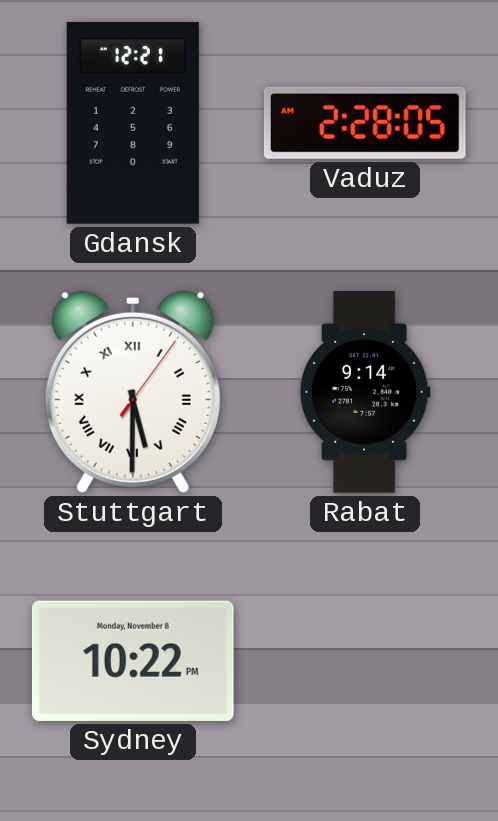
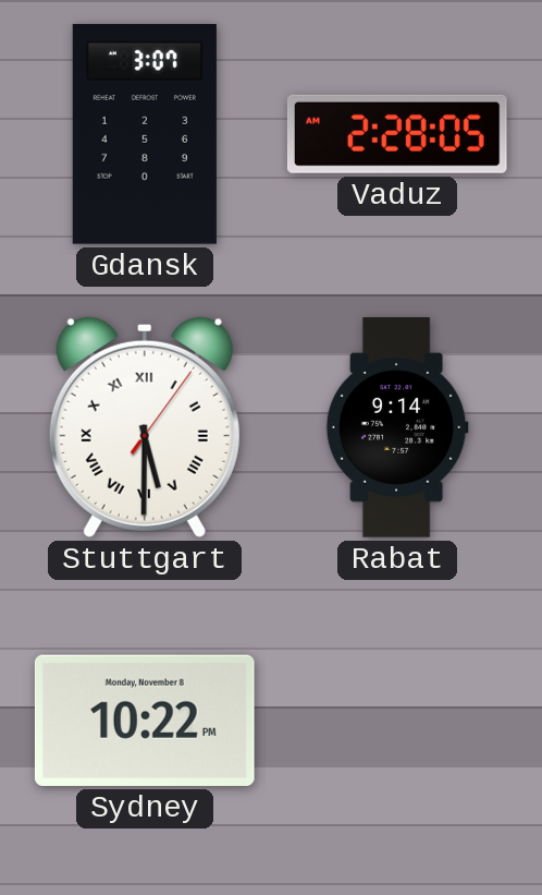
Gdansk: 12:21 -> 3:07
